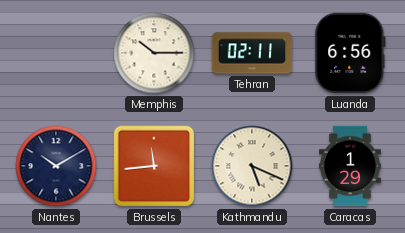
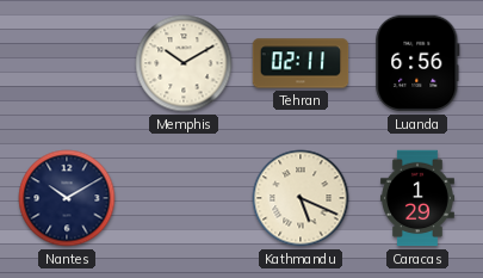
Memphis: 10:15 -> 10:10
Brussels: 11:44 -> none
